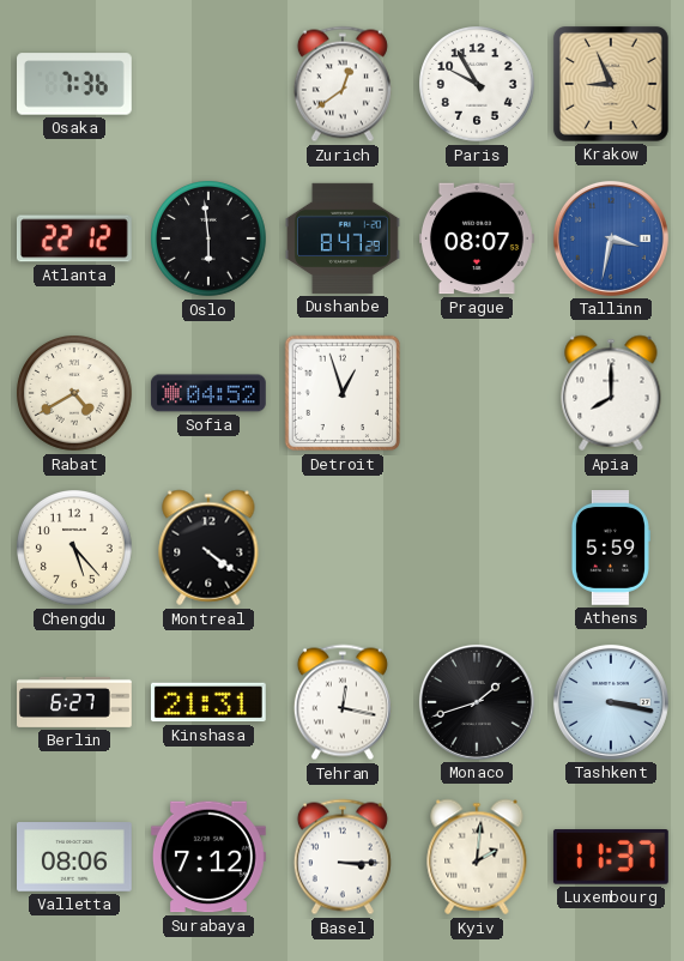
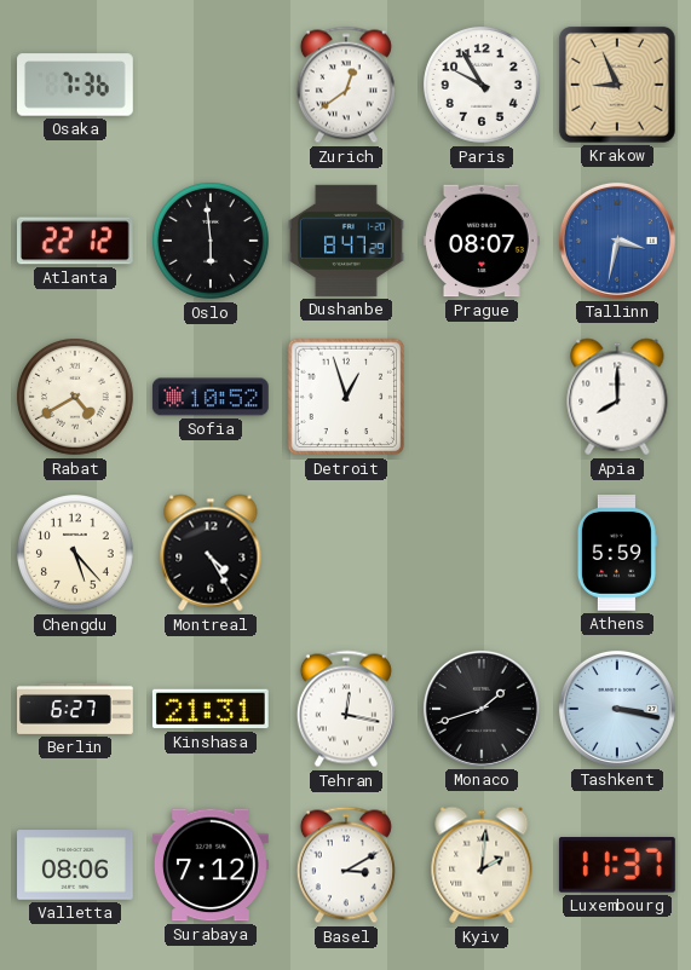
Sofia: 04:52 -> 10:52
Montreal: 4:21 -> 4:25
Basel: 3:15 -> 3:10
